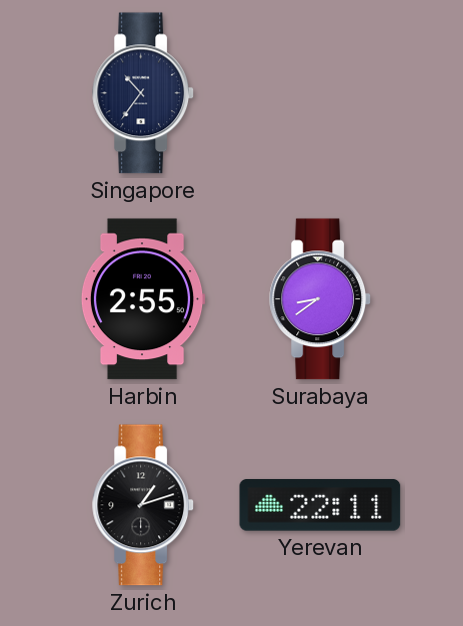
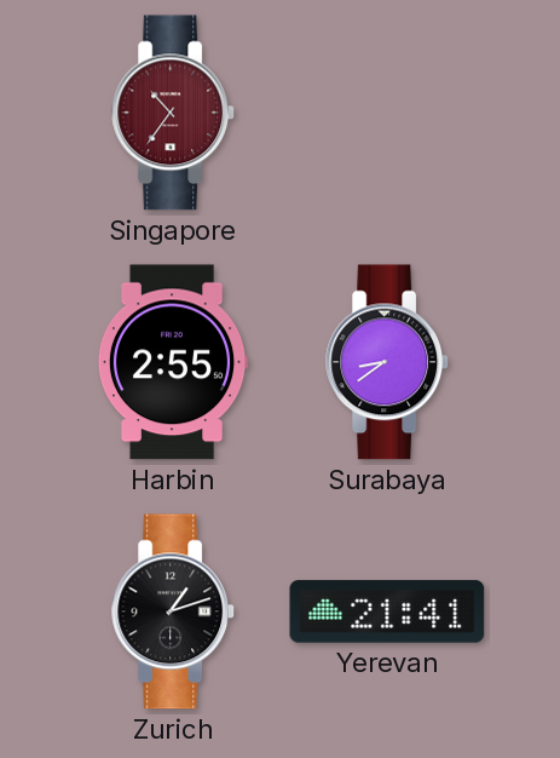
Singapore dial: navy -> burgundy
Yerevan: 22:11 -> 21:41
